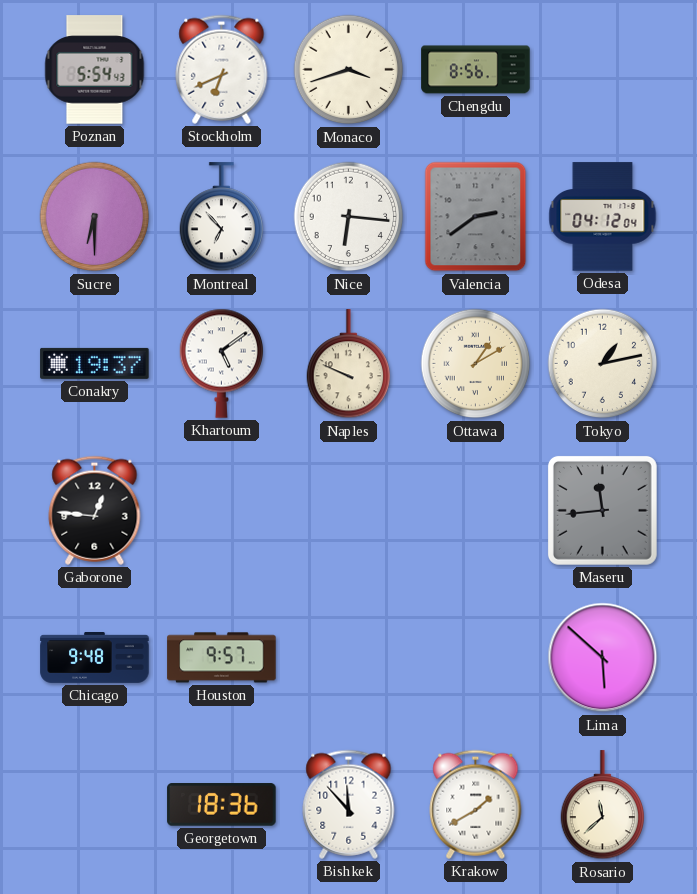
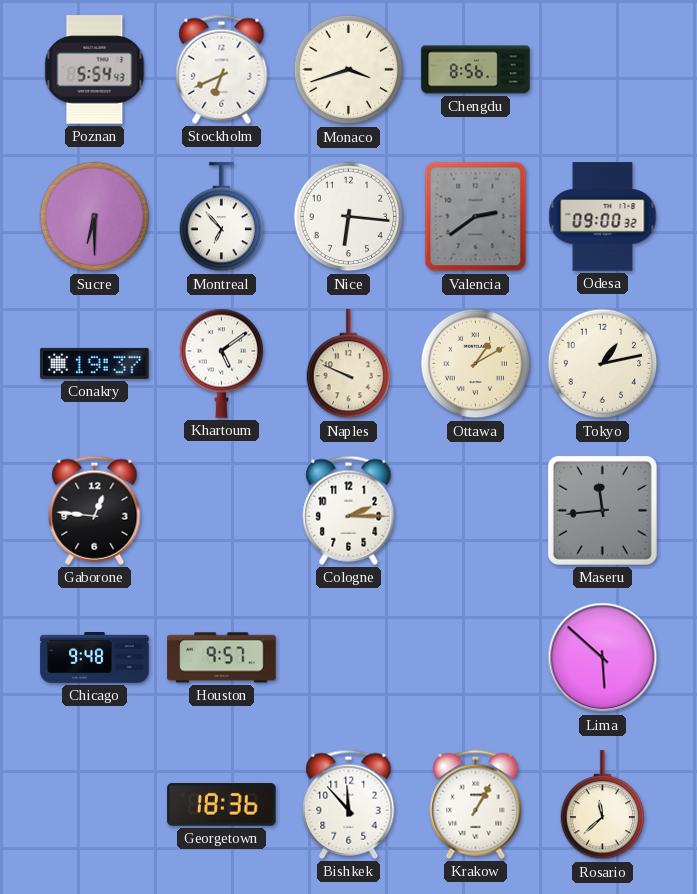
Odesa: 04:12 -> 09:00
Cologne: none -> 2:15
Krakow: 1:40 -> 1:05
